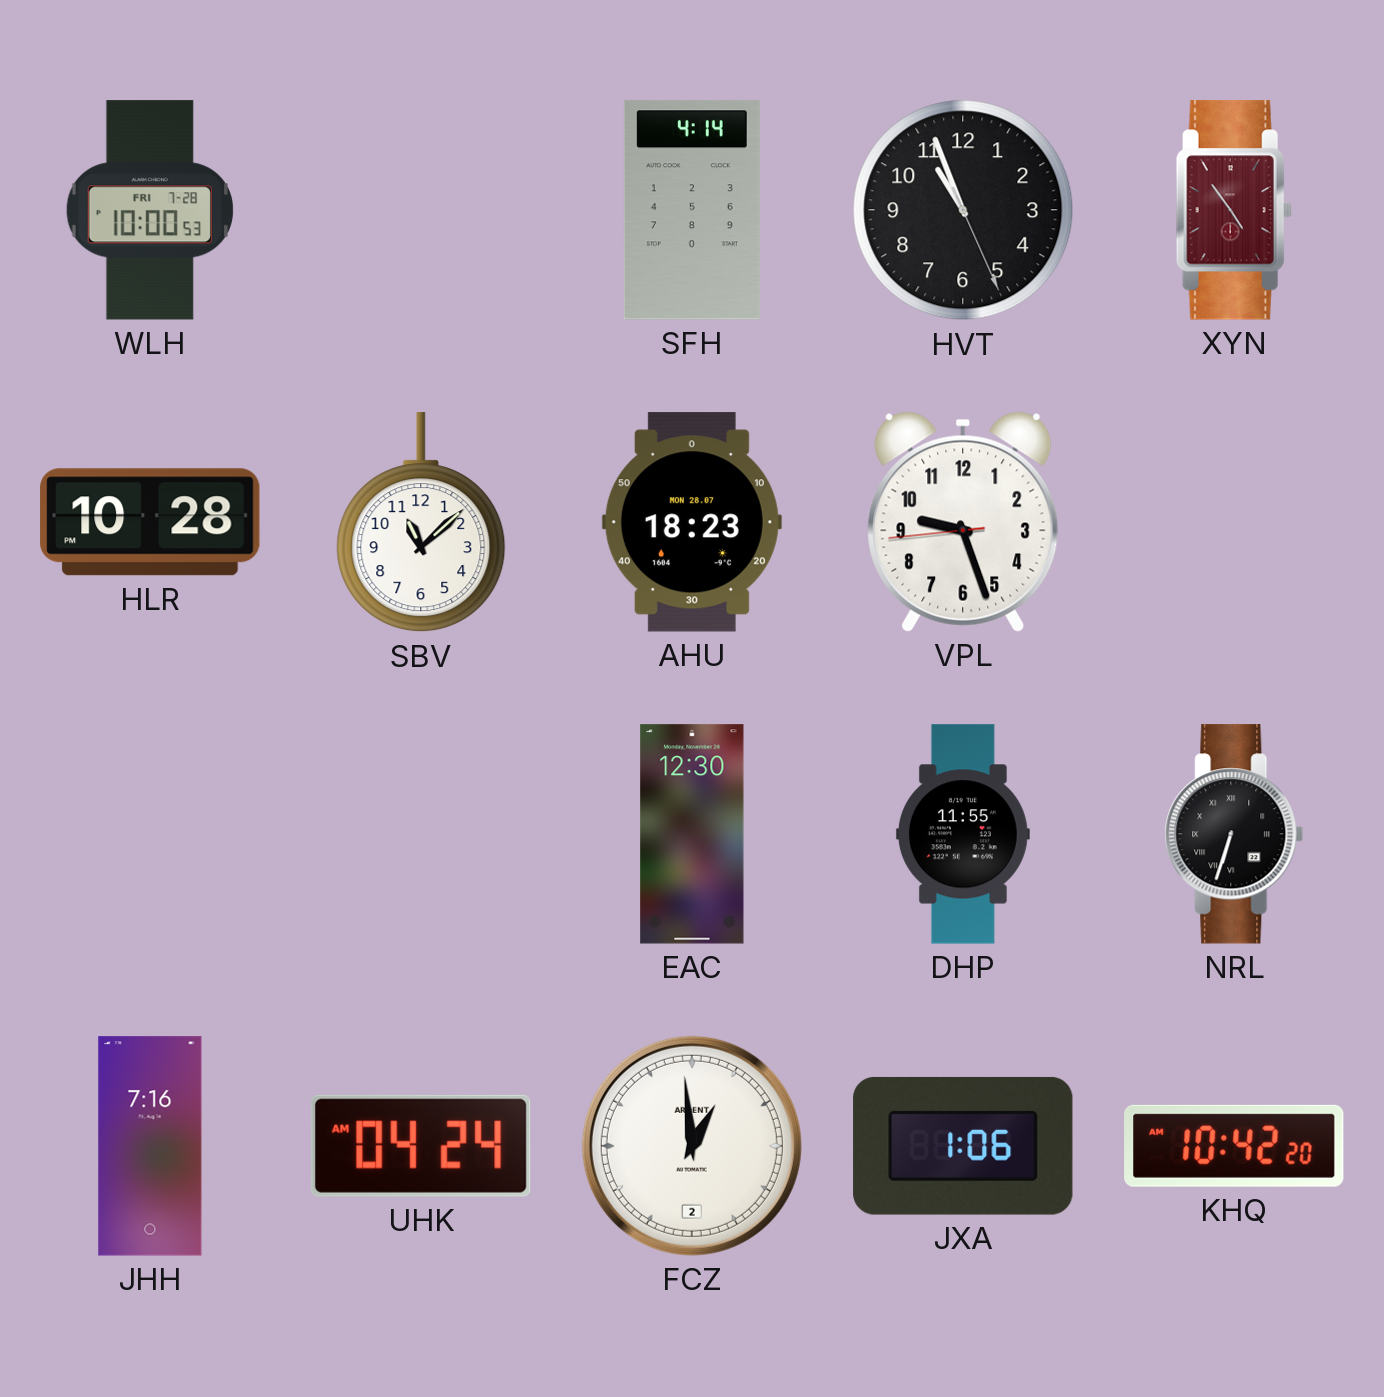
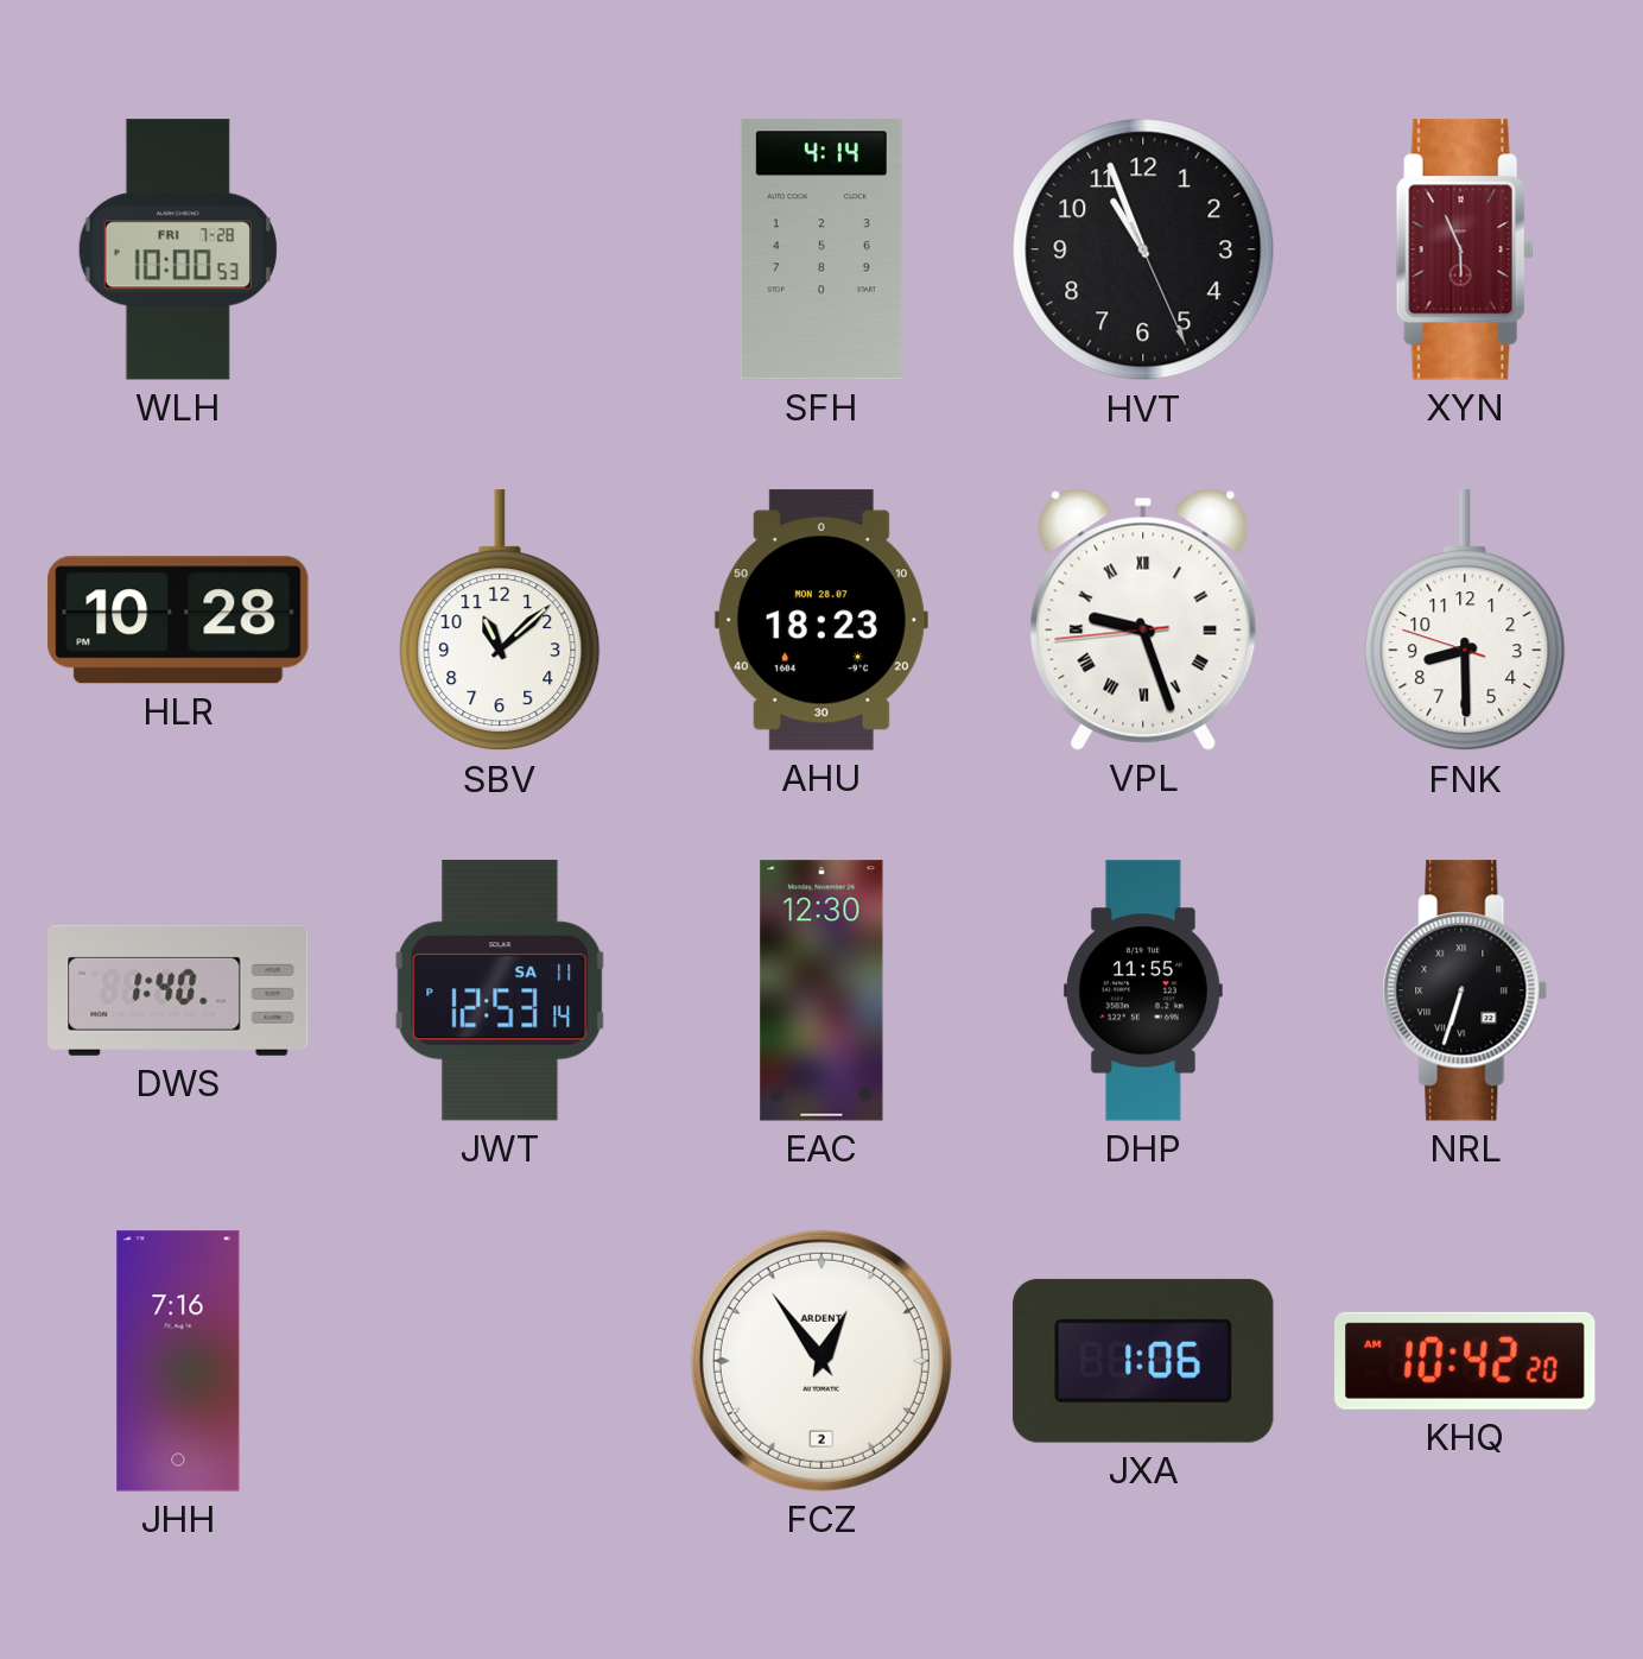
XYN: 4:54 -> 5:56
VPL numerals: Arabic -> Roman
FNK: none -> 8:29
DWS: none -> 1:40
JWT: none -> 12:53
UHK: 04:24 -> none
FCZ: 12:59 -> 12:54
